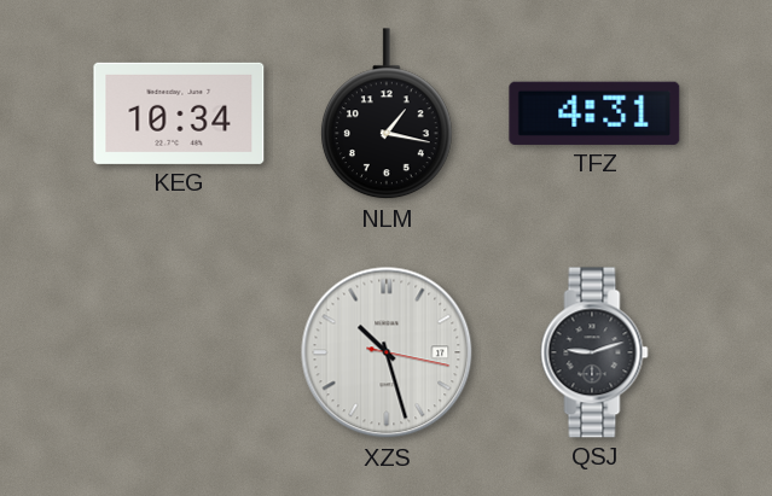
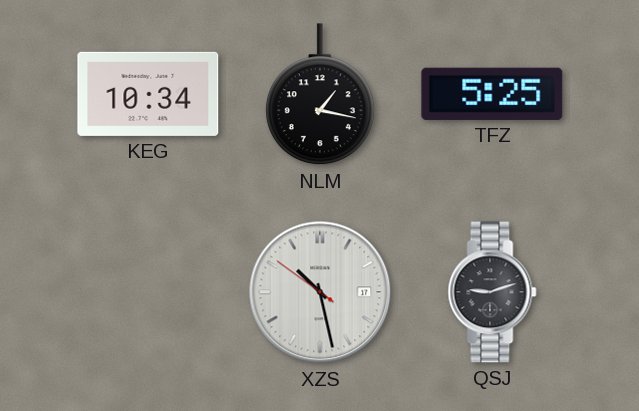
TFZ: 4:31 -> 5:25
XZS: 10:27:17 -> 10:27:51
